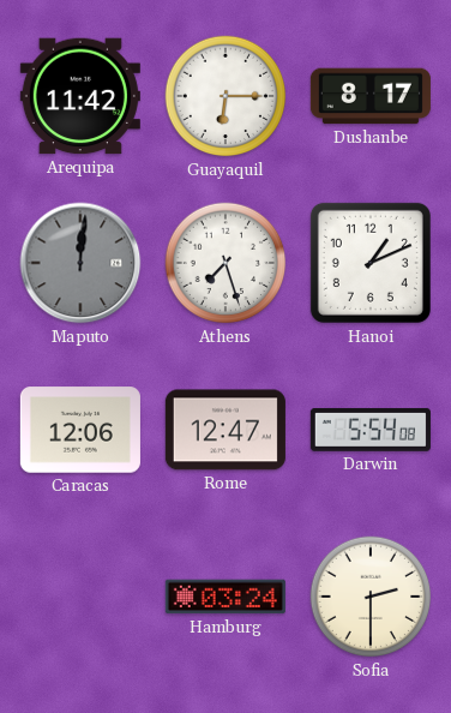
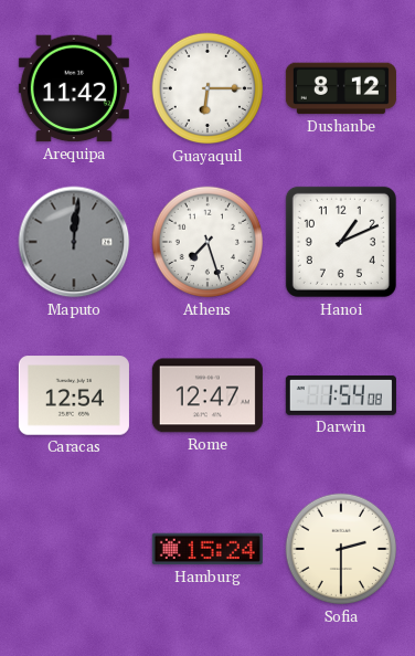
Dushanbe: 8:17 -> 8:12
Caracas: 12:06 -> 12:54
Darwin: 5:54 -> 1:54
Hamburg: 03:24 -> 15:24
